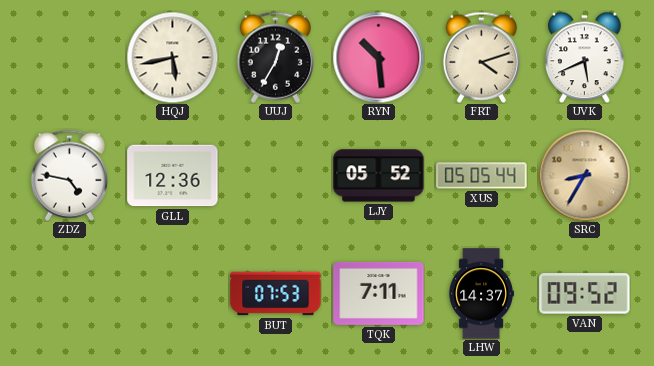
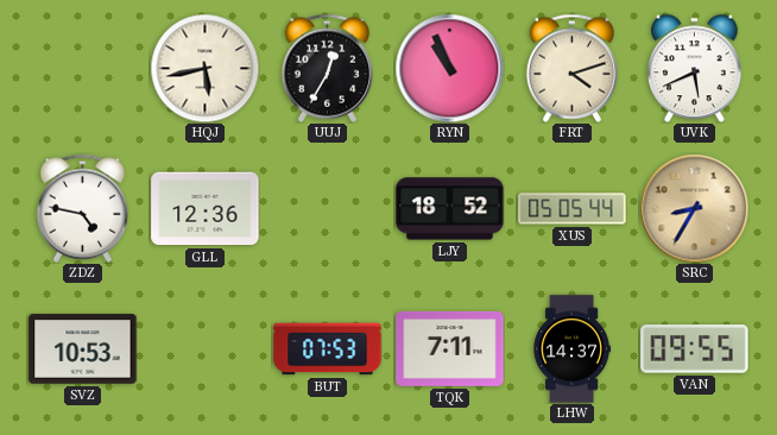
RYN: 10:29 -> 10:56
LJY: 05:52 -> 18:52
SVZ: none -> 10:53
VAN: 09:52 -> 09:55
